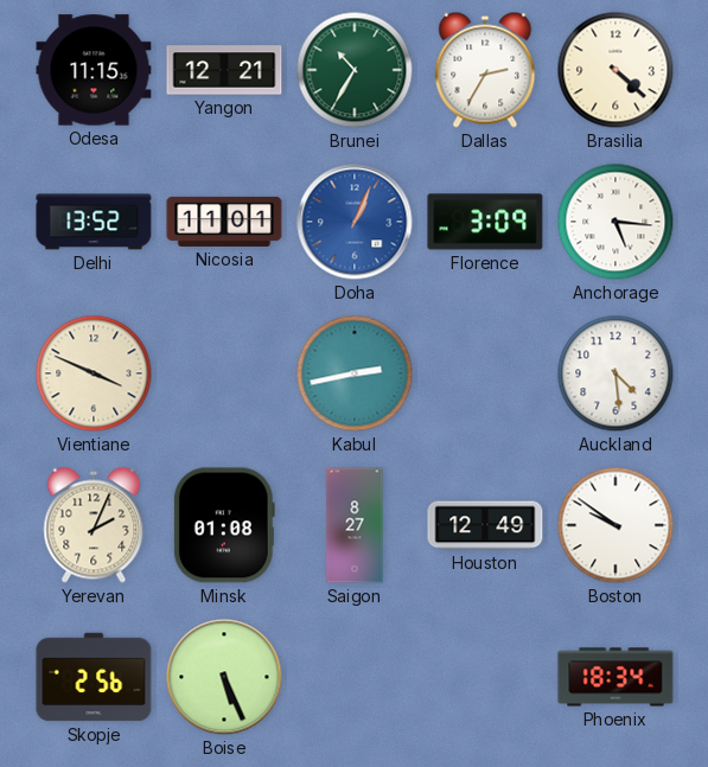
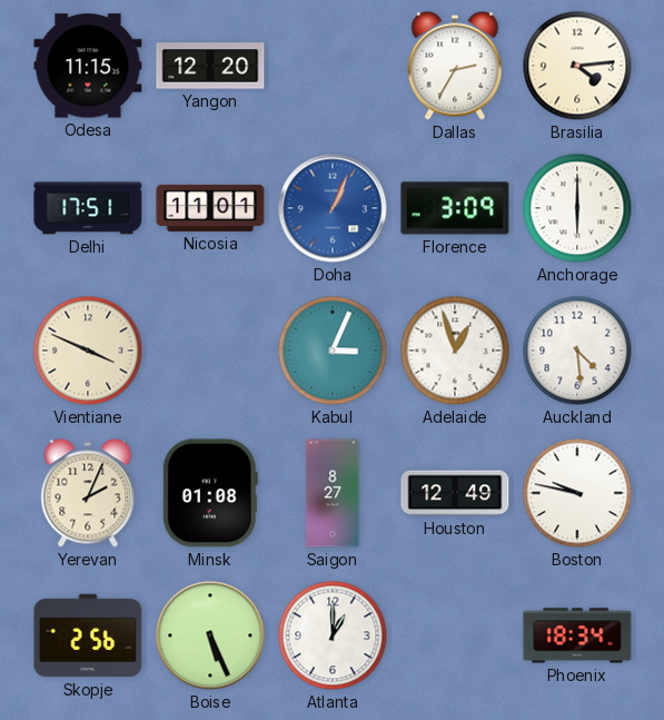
Yangon: 12:21 -> 12:20
Brunei: 10:35 -> none
Brasilia: 4:22 -> 4:14
Delhi: 13:52 -> 17:51
Anchorage: 5:16 -> 6:00
Kabul: 2:43 -> 3:04
Adelaide: none -> 12:57
Boston: 9:51 -> 9:47
Atlanta: none -> 1:00
